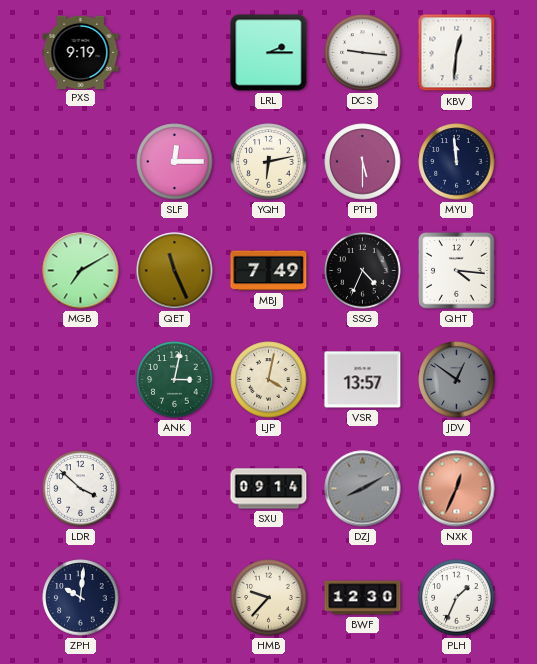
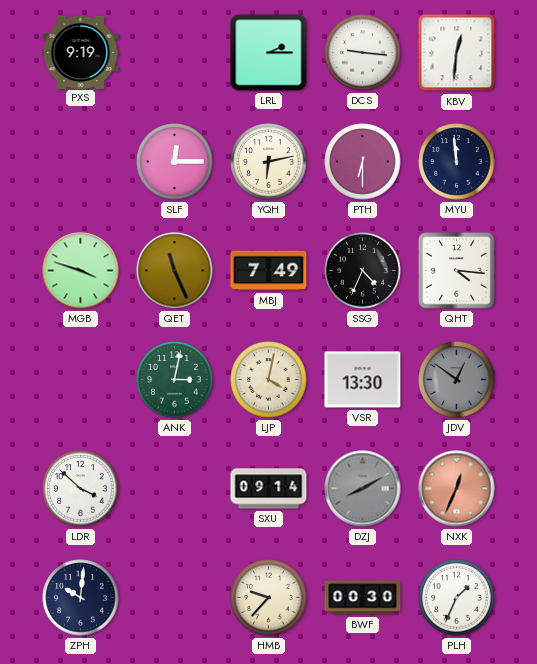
PTH: 5:30 -> 6:30
MGB: 7:10 -> 3:48
VSR: 13:57 -> 13:30
BWF: 12:30 -> 00:30
